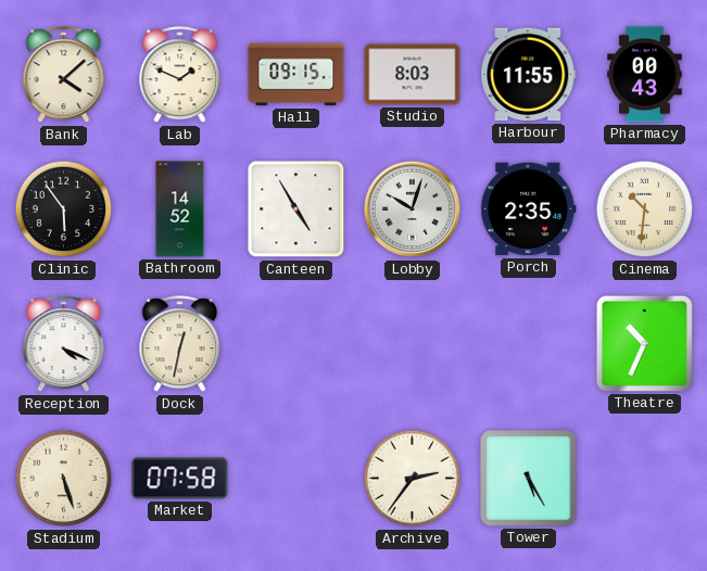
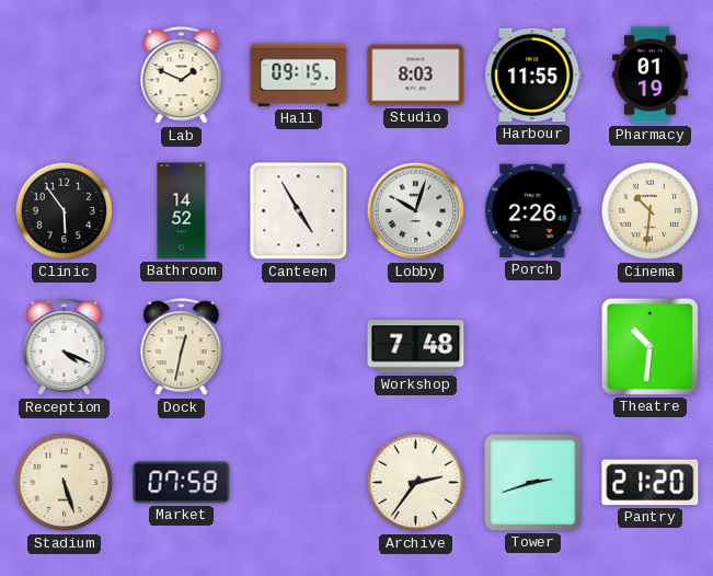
Bank: 4:08 -> none
Pharmacy: 00:43 -> 01:19
Porch: 2:35 -> 2:26
Workshop: none -> 7:48
Theatre: 10:34 -> 10:31
Tower: 5:25 -> 2:42
Pantry: none -> 21:20
